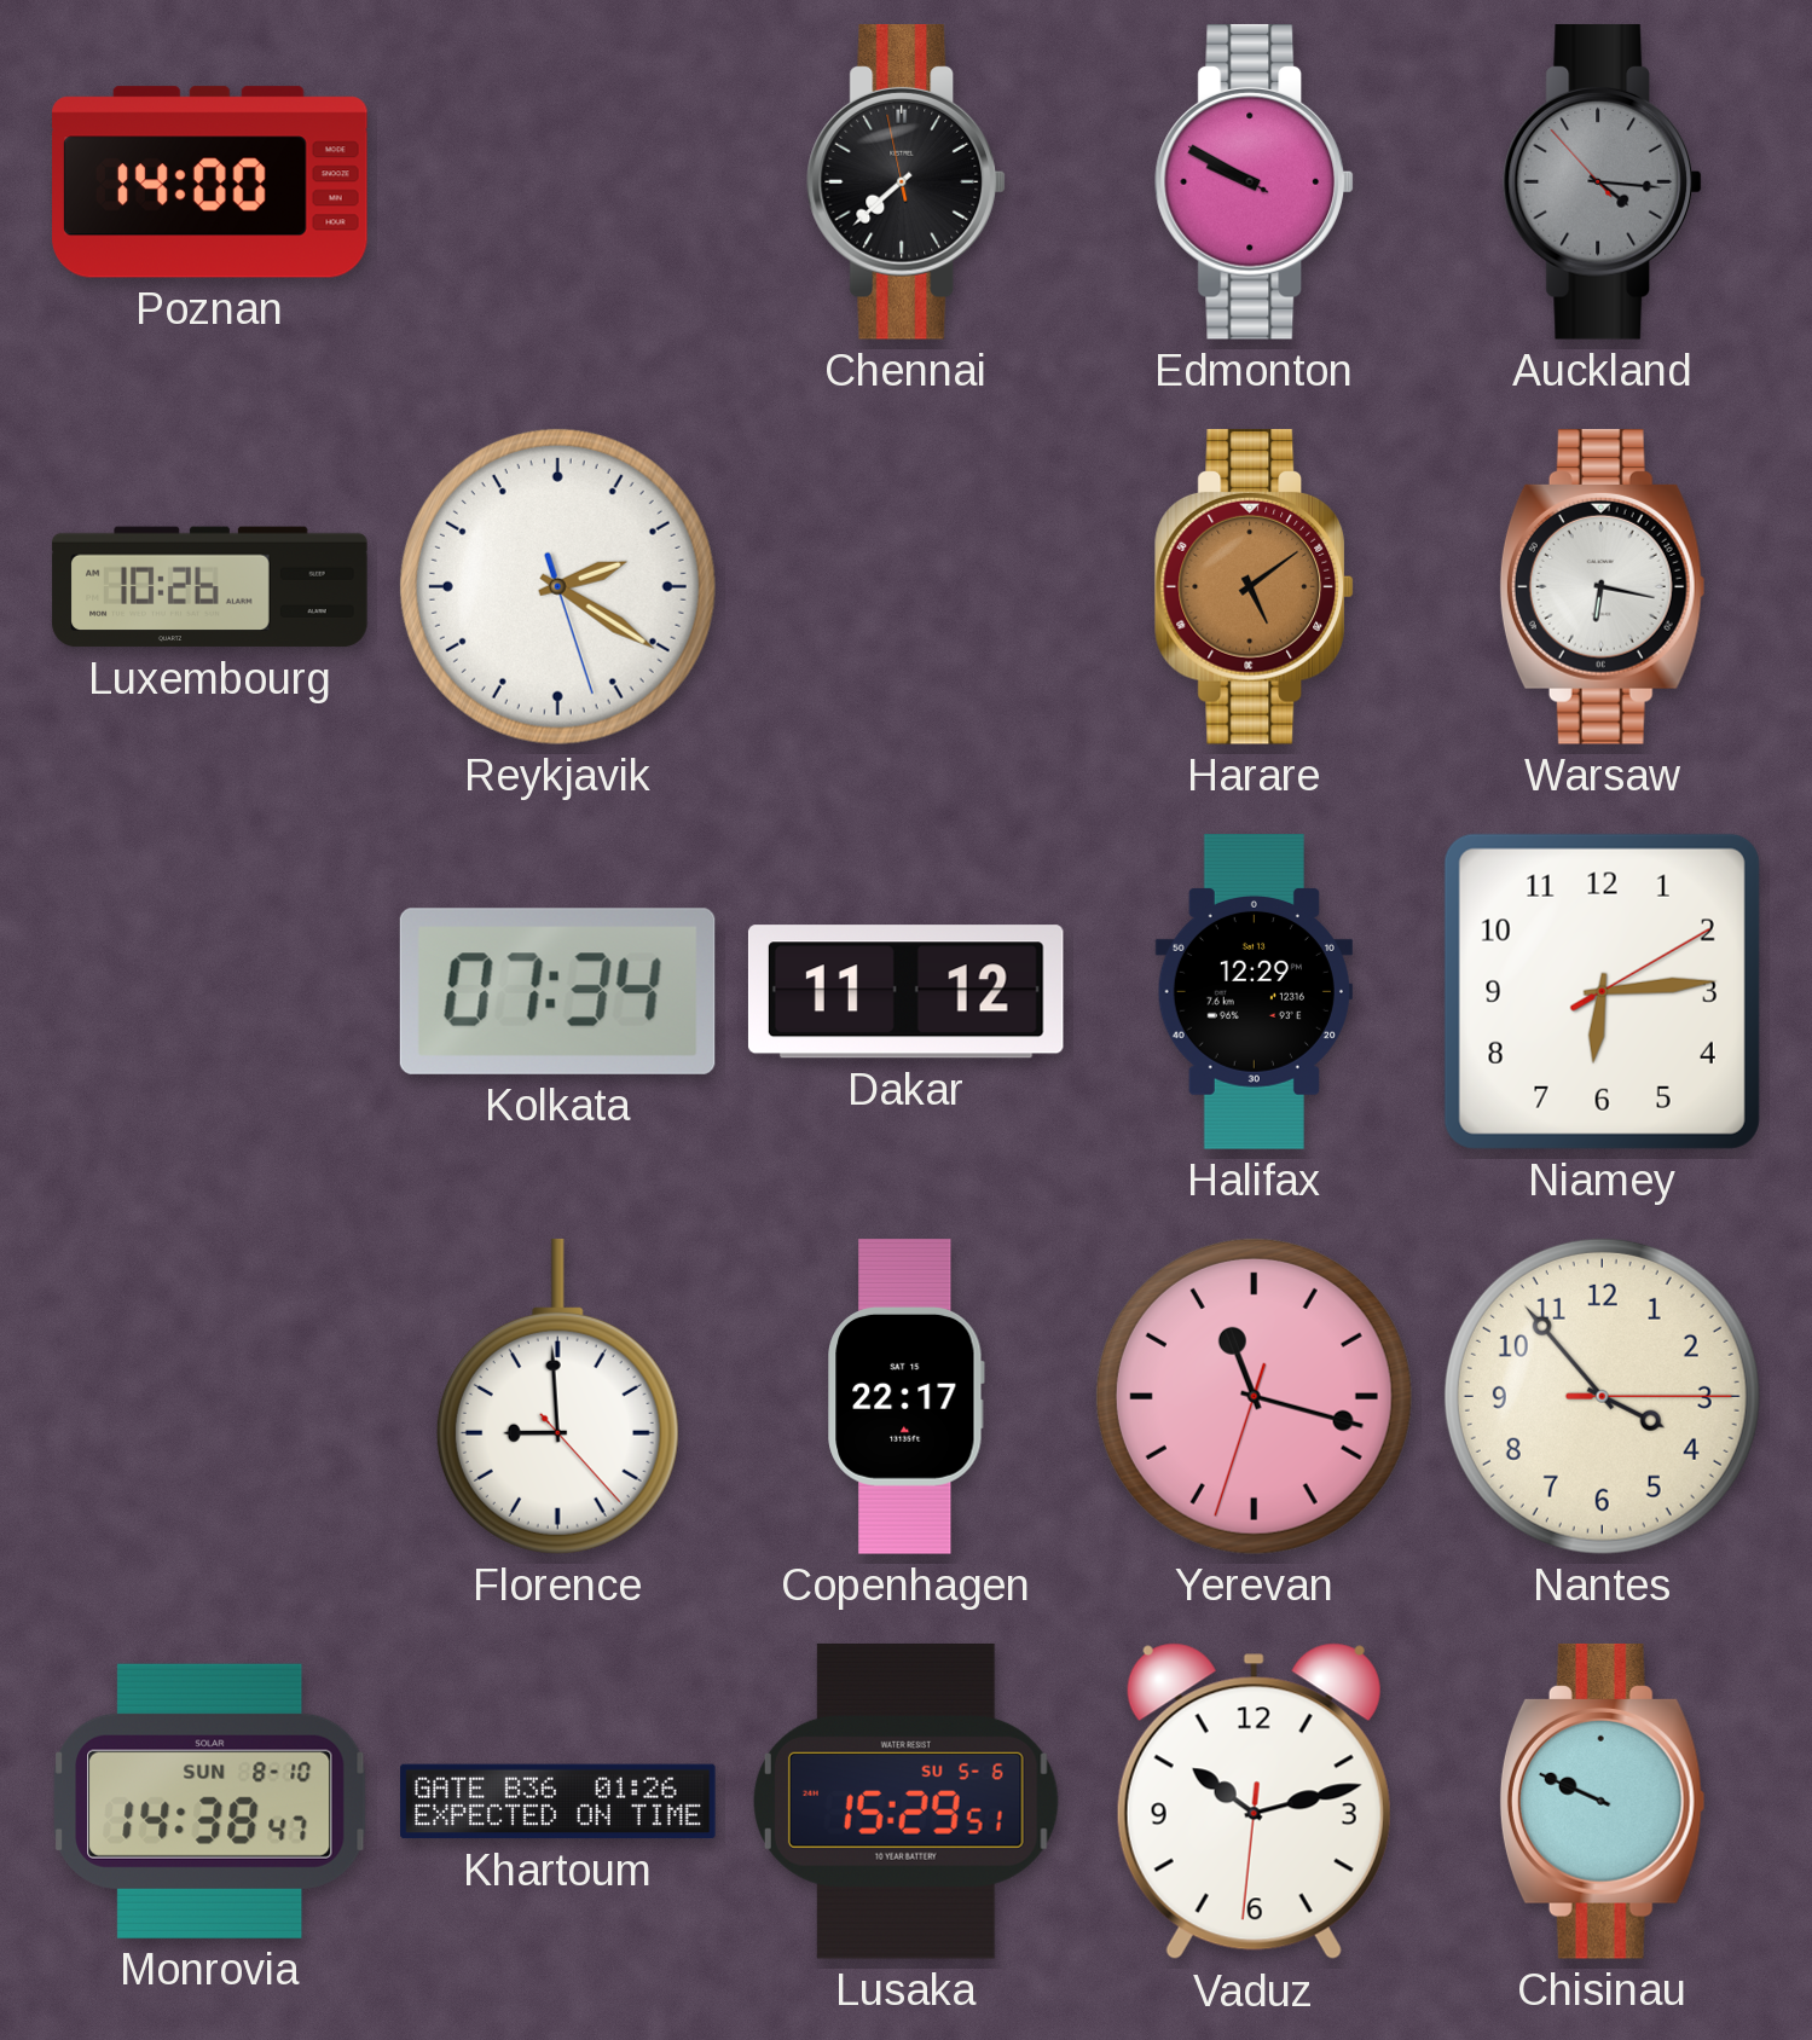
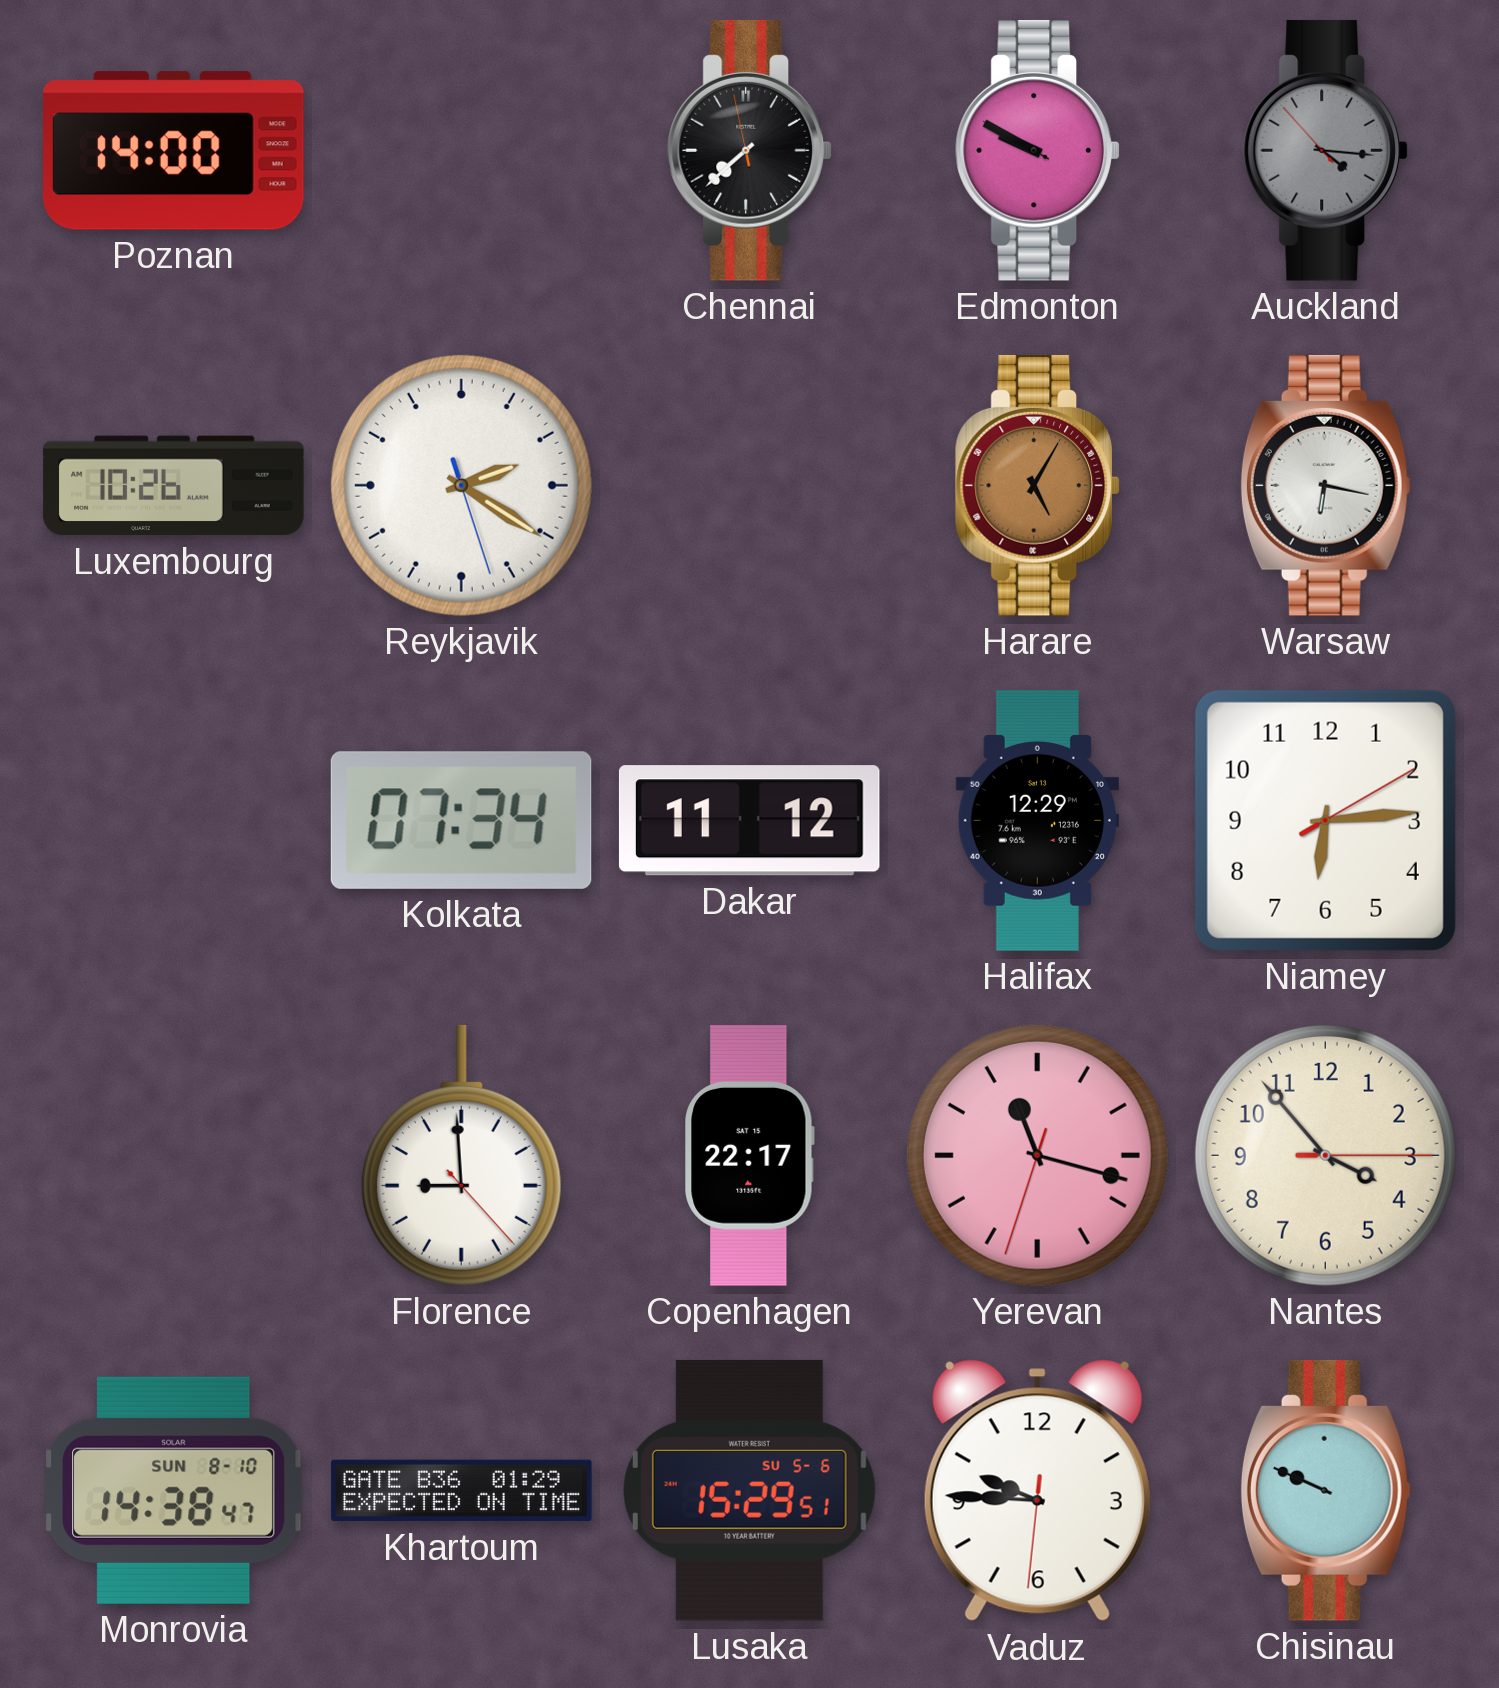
Harare: 5:09 -> 5:05
Khartoum: 01:26 -> 01:29
Vaduz: 10:12 -> 9:45
